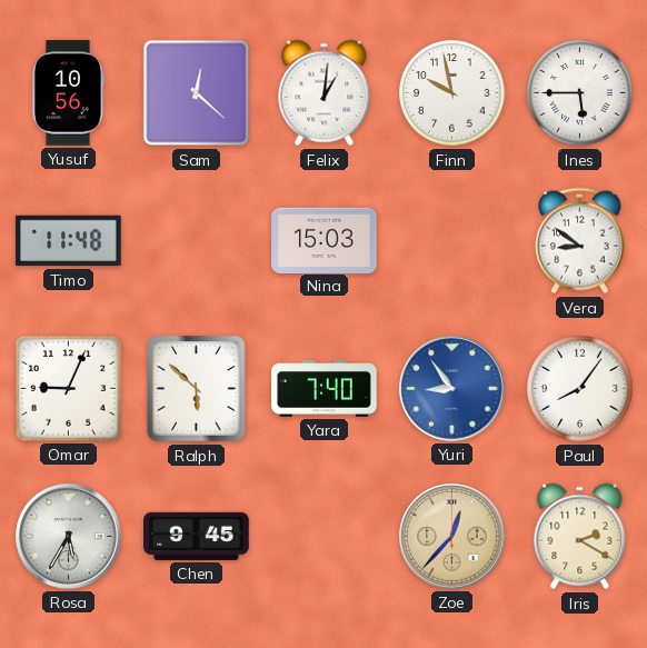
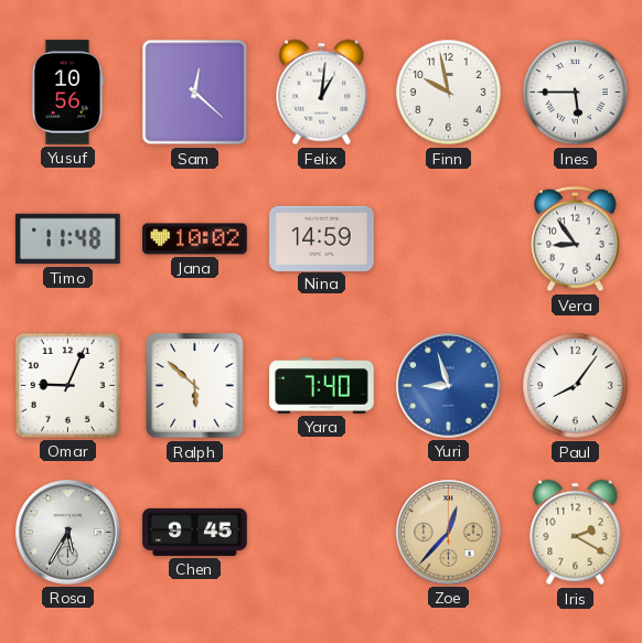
Jana: none -> 10:02
Nina: 15:03 -> 14:59
Vera: 8:51 -> 8:54
Yuri: 8:54 -> 8:57
